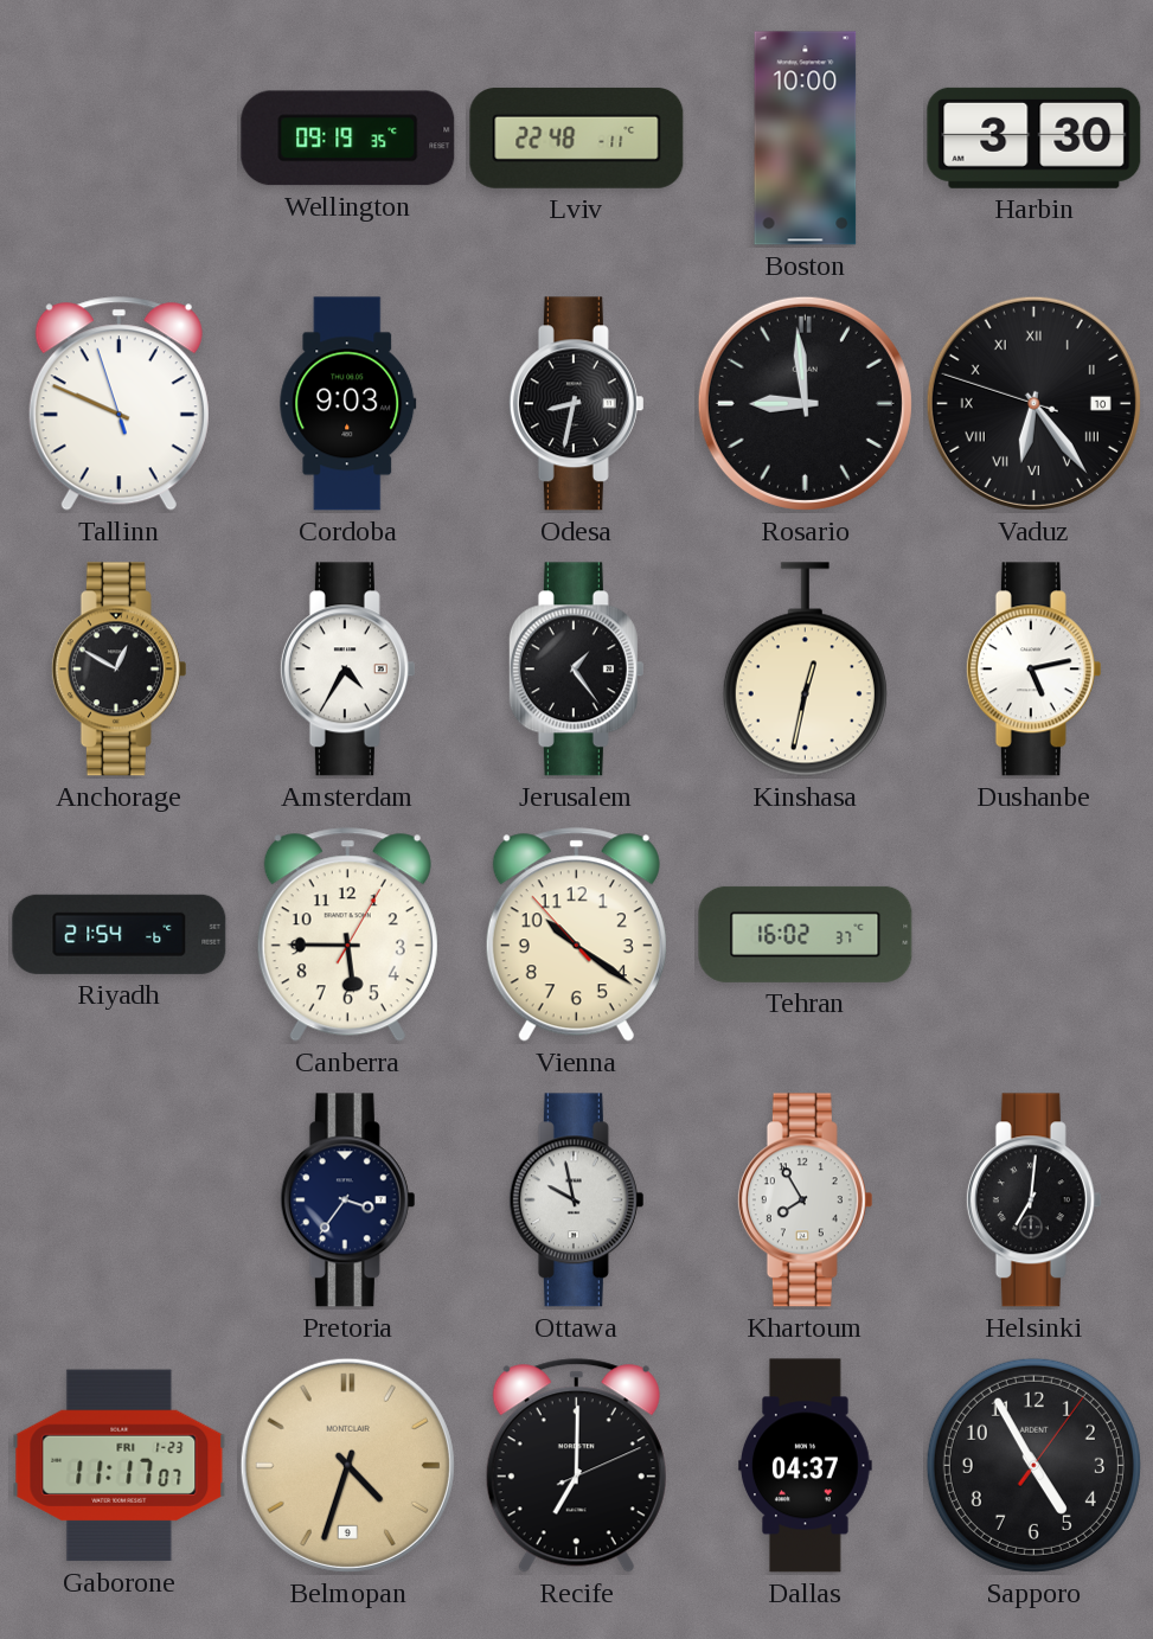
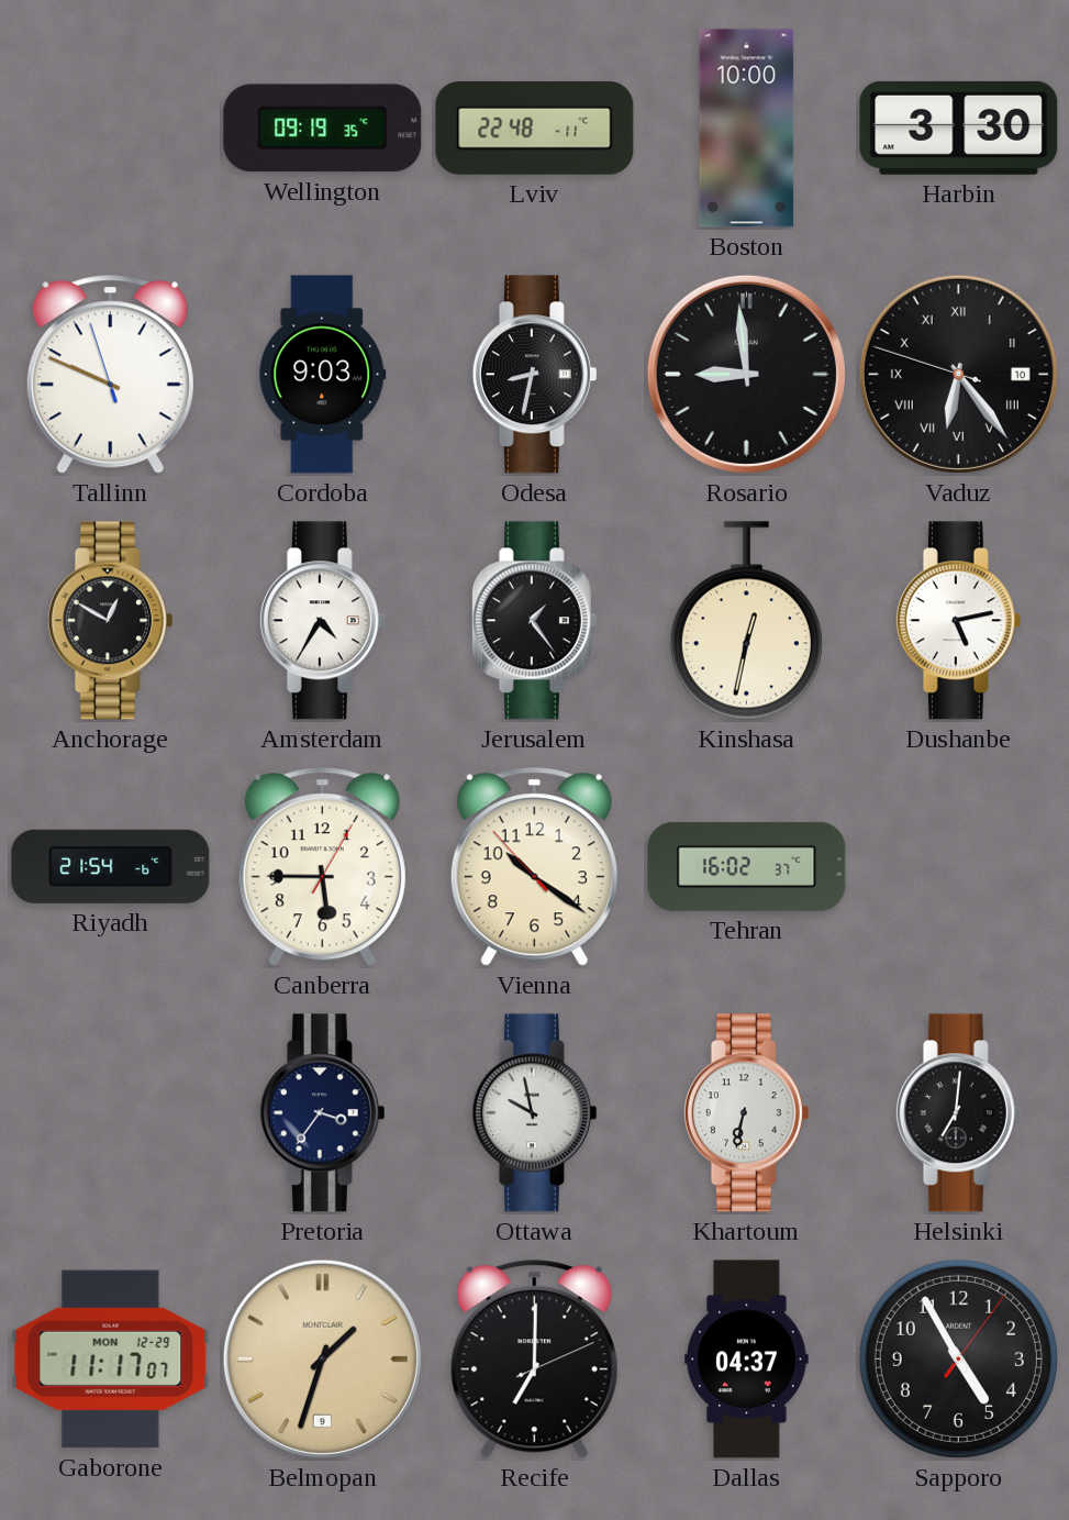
Khartoum: 7:55 -> 6:32
Gaborone date: FRI 1-23 -> MON 12-29
Belmopan: 4:33 -> 1:33
